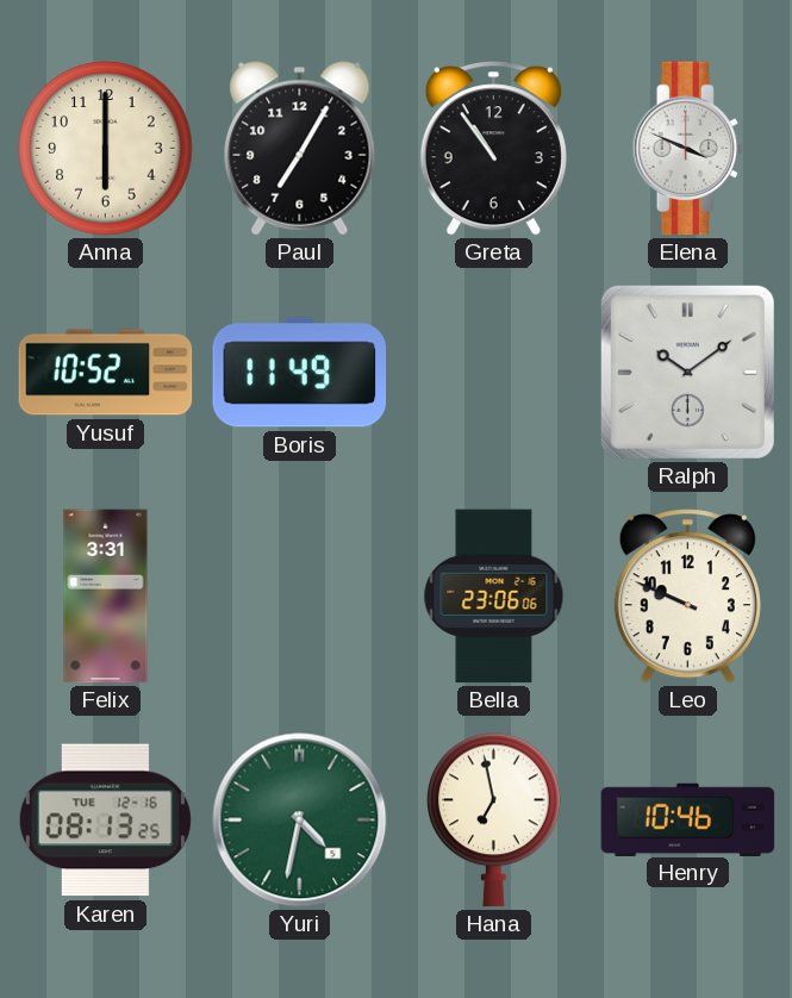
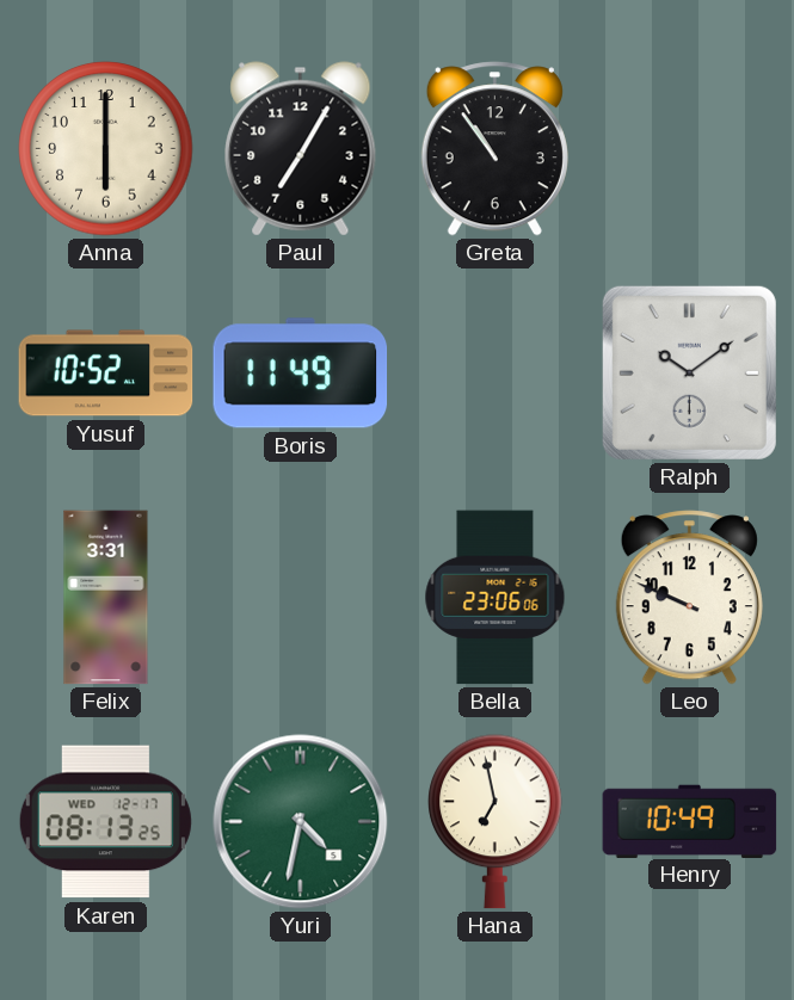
Elena: 3:49 -> none
Karen date: TUE 12-16 -> WED 12-17
Henry: 10:46 -> 10:49
